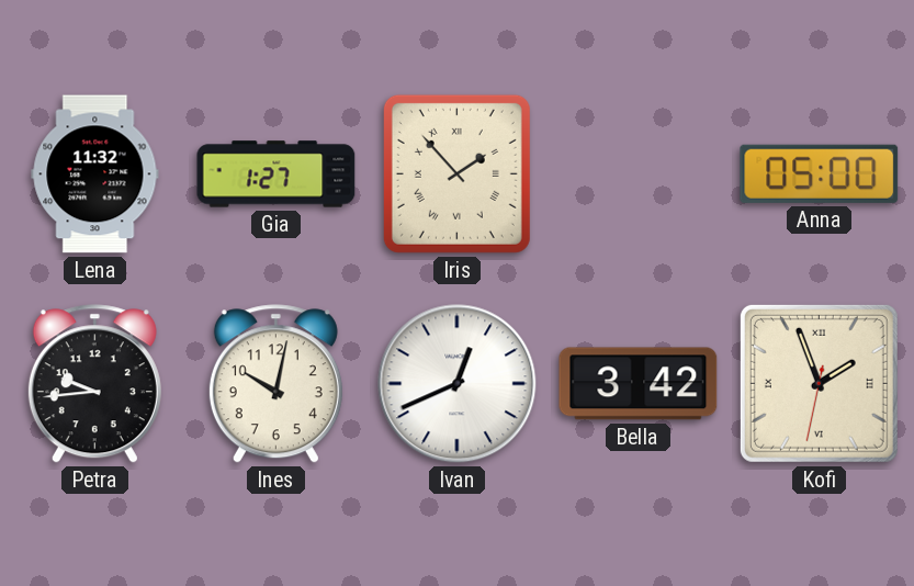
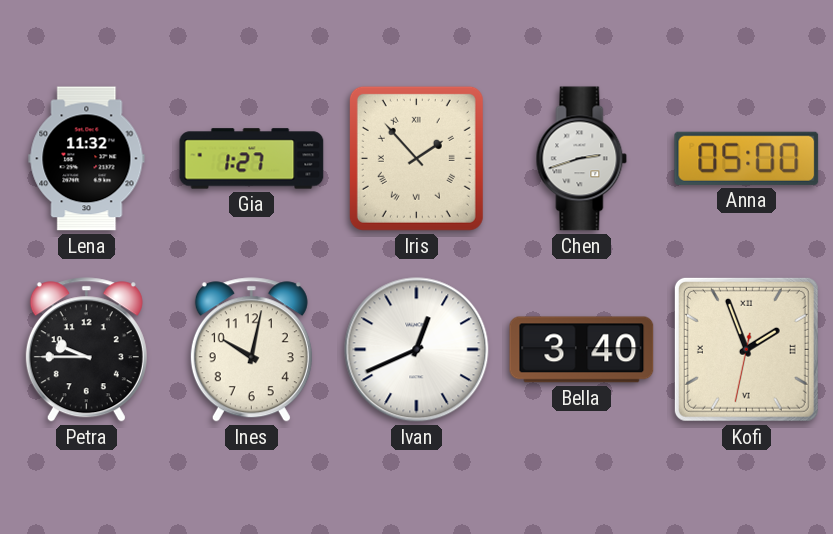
Chen: none -> 2:42
Petra: 9:44 -> 9:45
Bella: 3:42 -> 3:40
